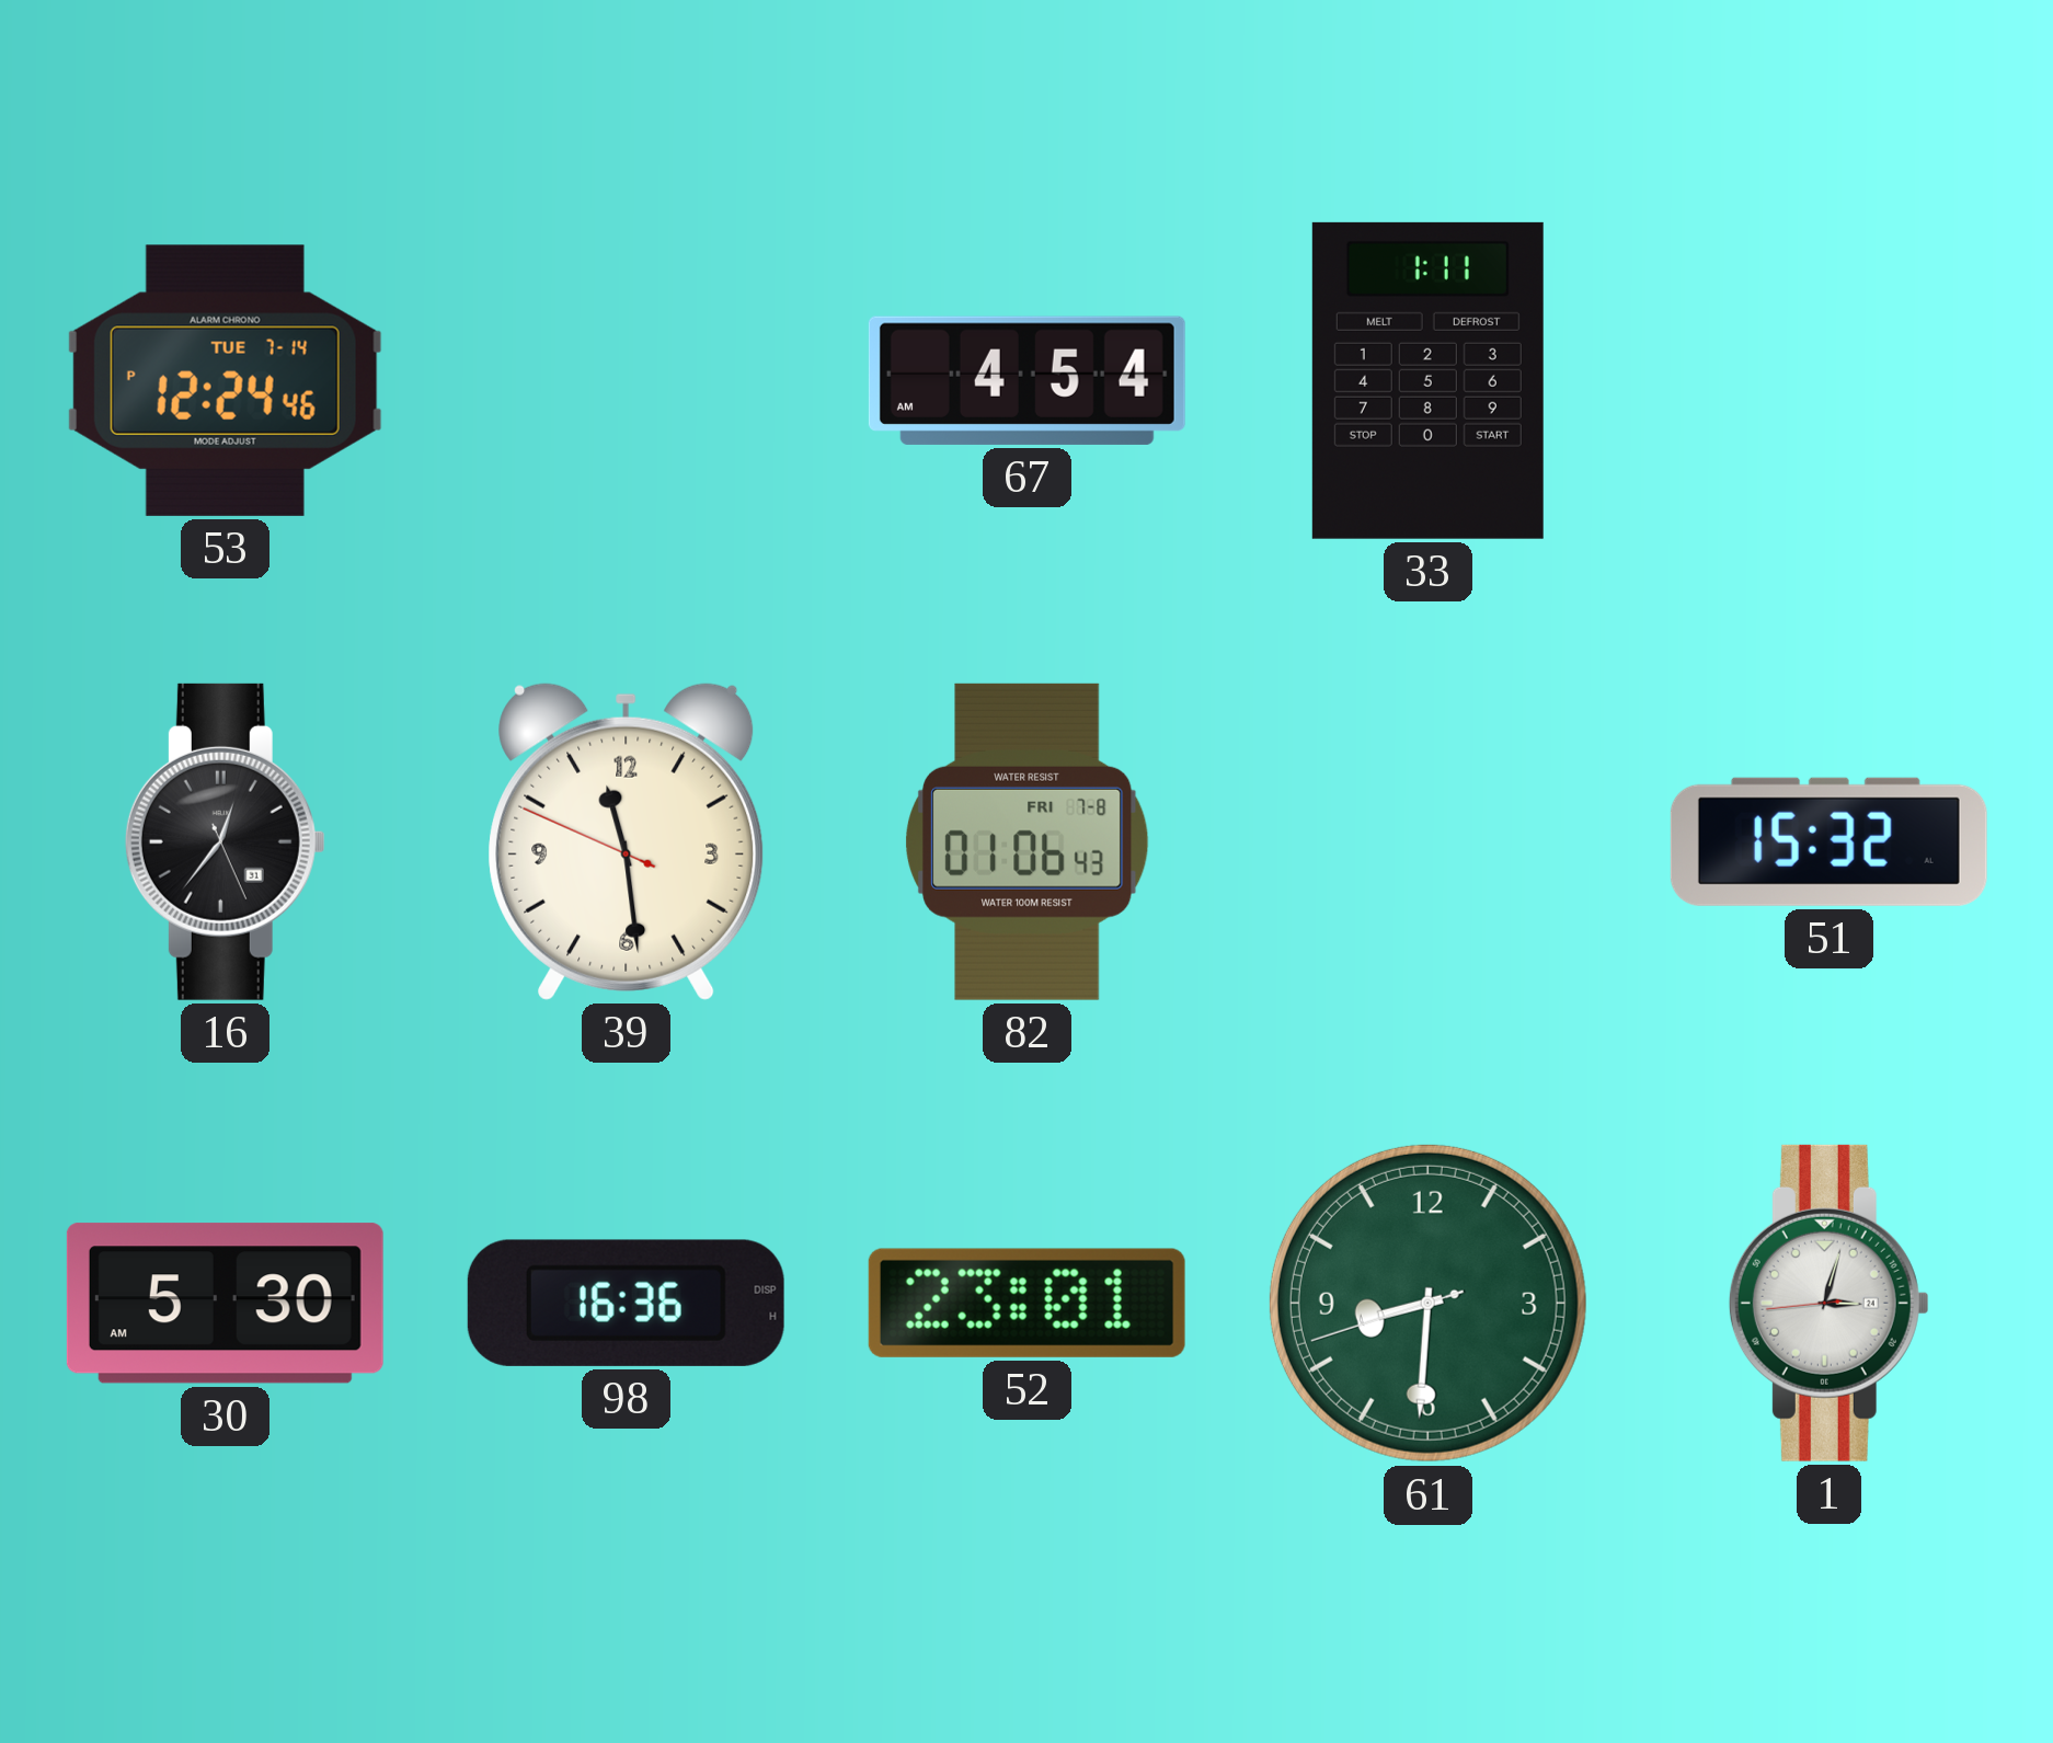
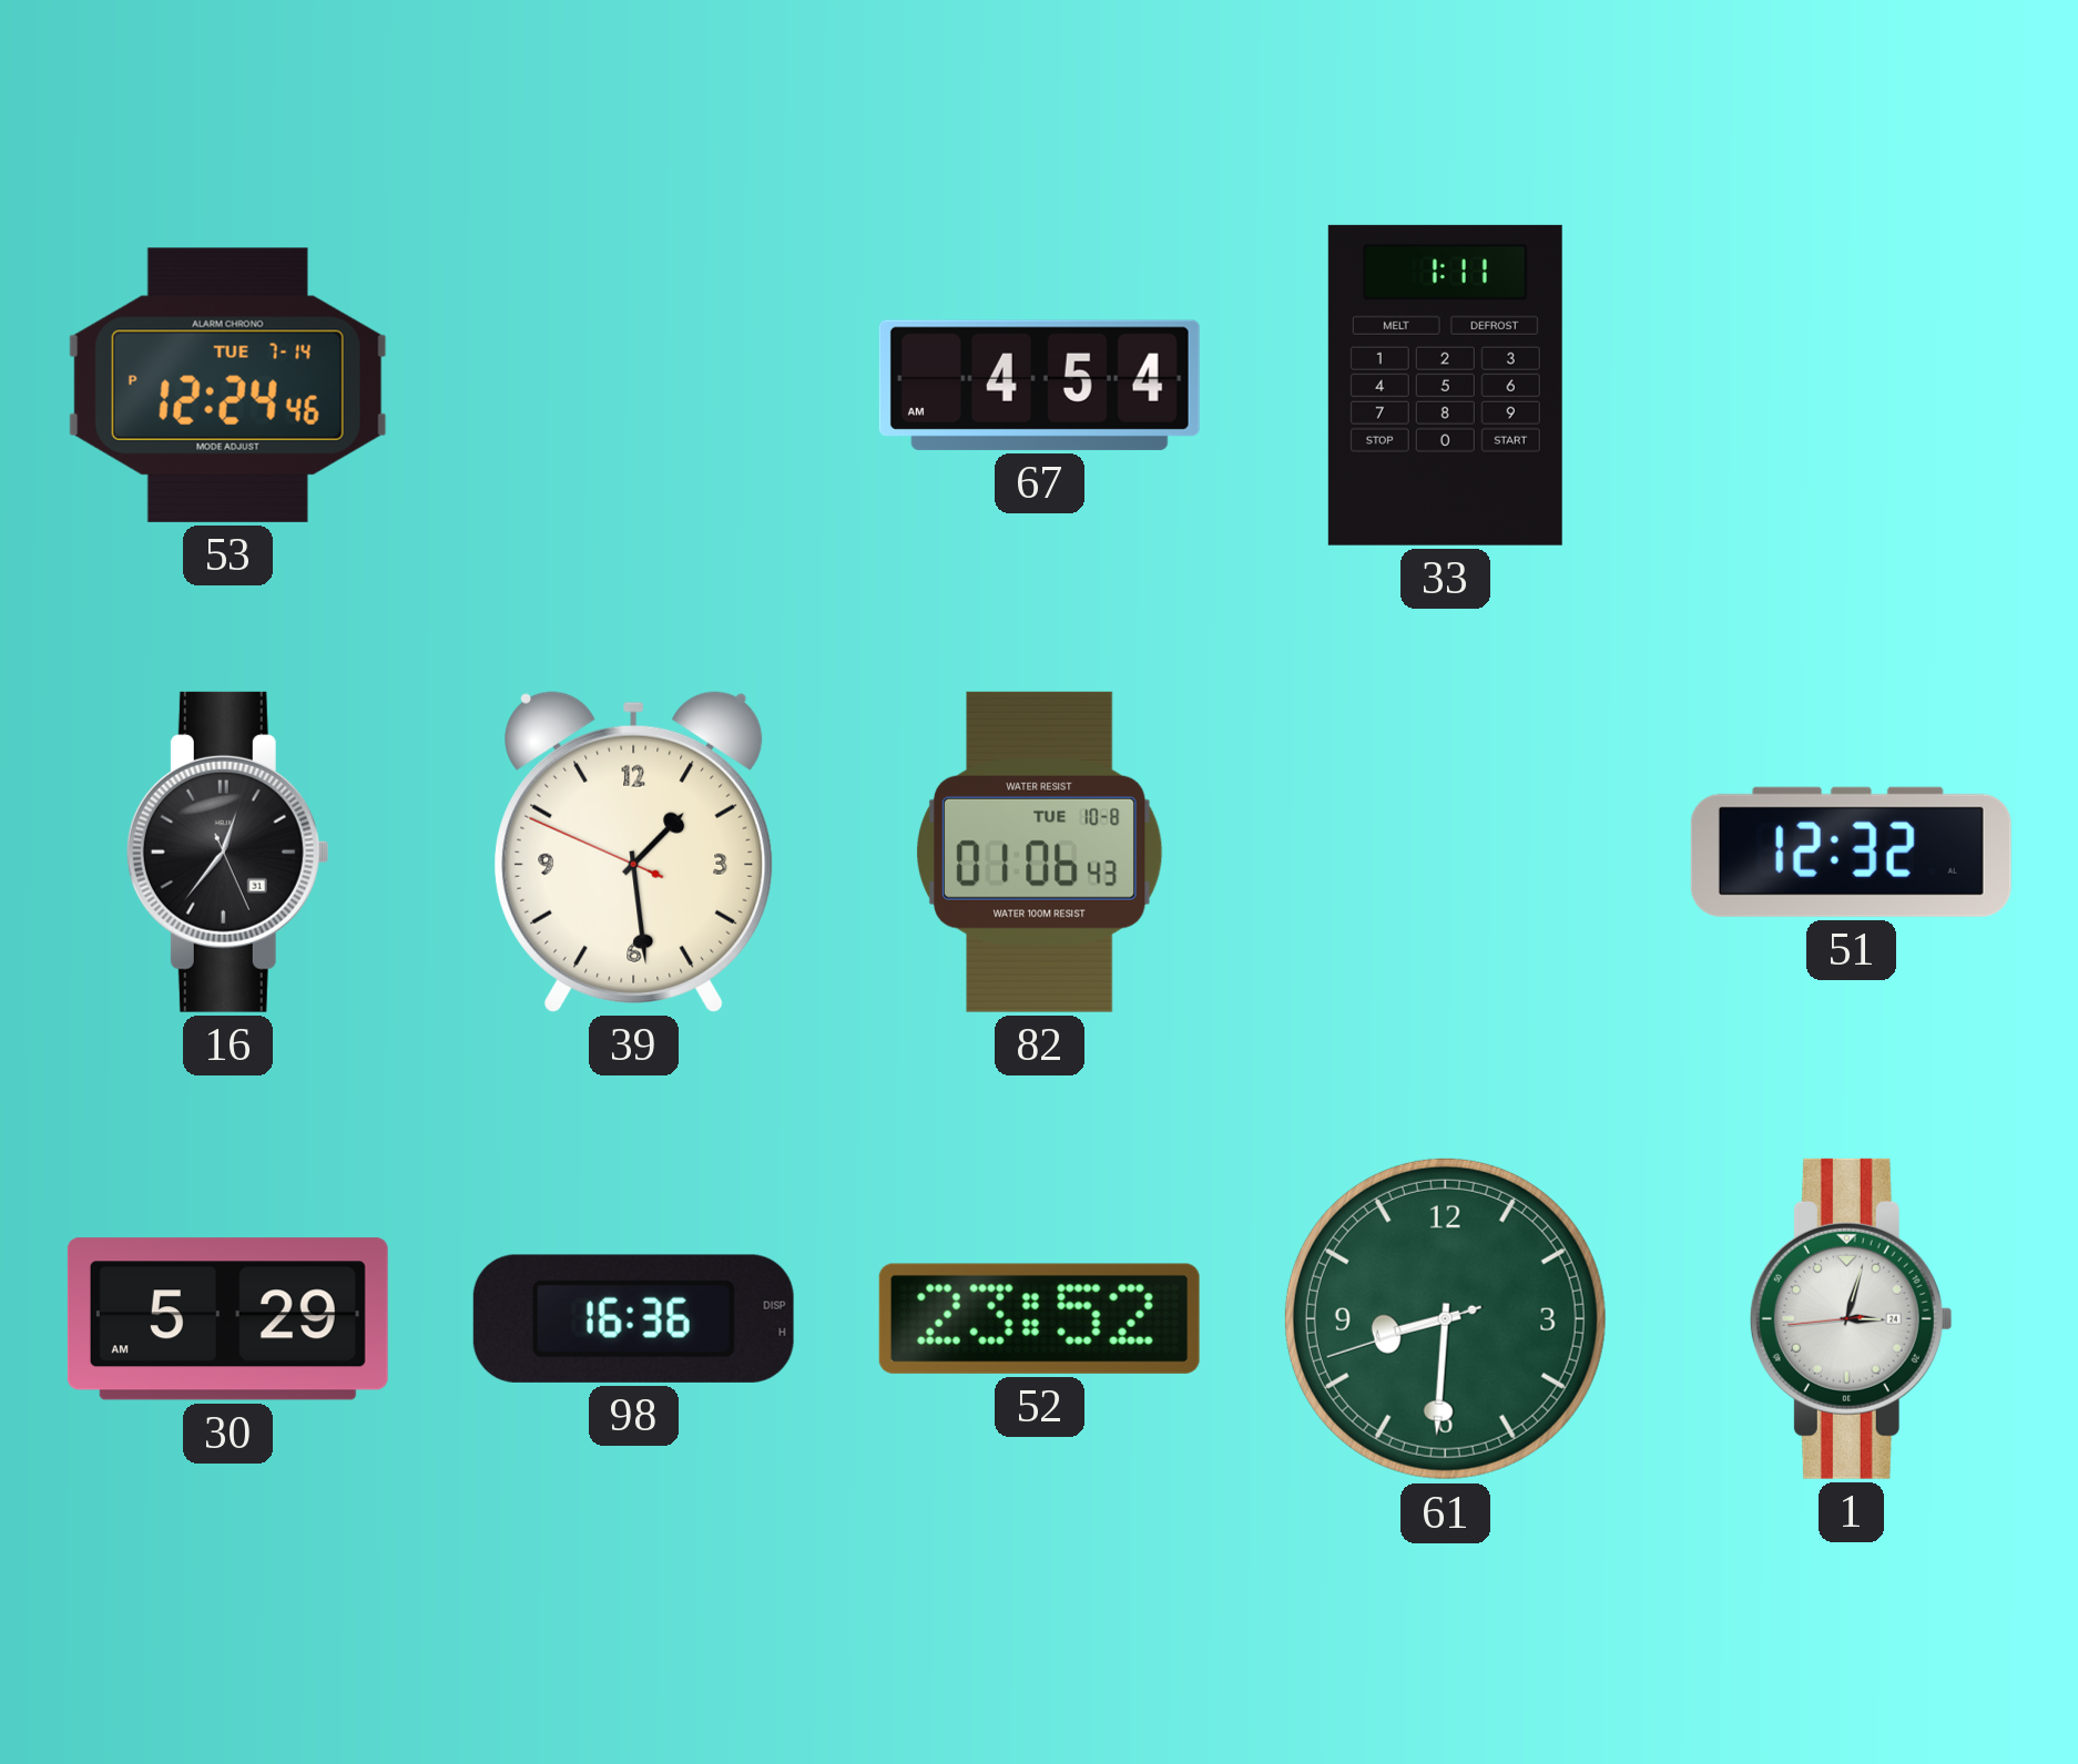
39: 11:28 -> 1:28
82 date: FRI 7-8 -> TUE 10-8
51: 15:32 -> 12:32
30: 5:30 -> 5:29
52: 23:01 -> 23:52
